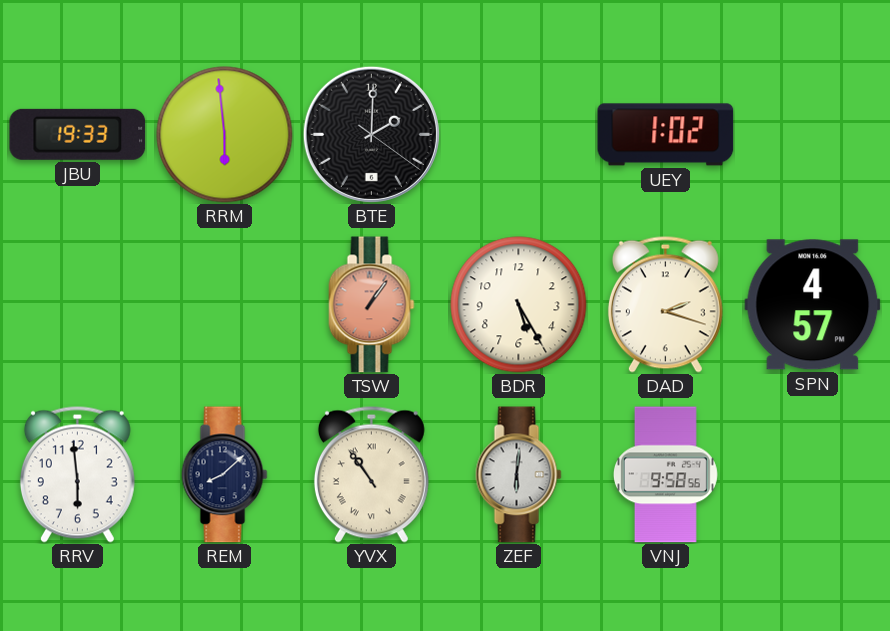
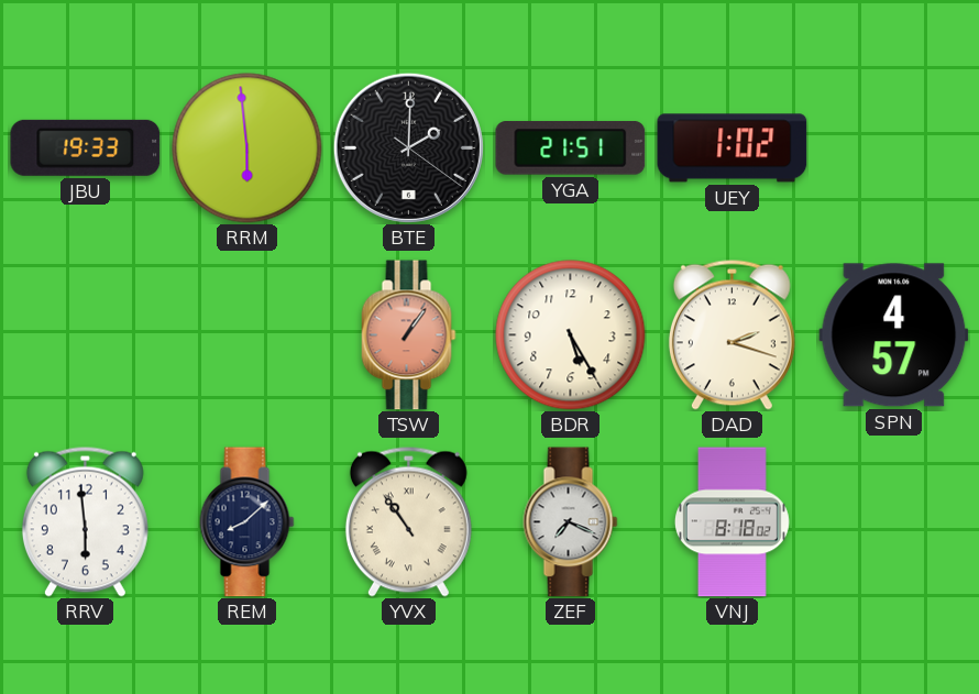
YGA: none -> 21:51
ZEF: 6:01 -> 7:19
VNJ: 9:58 -> 8:18
